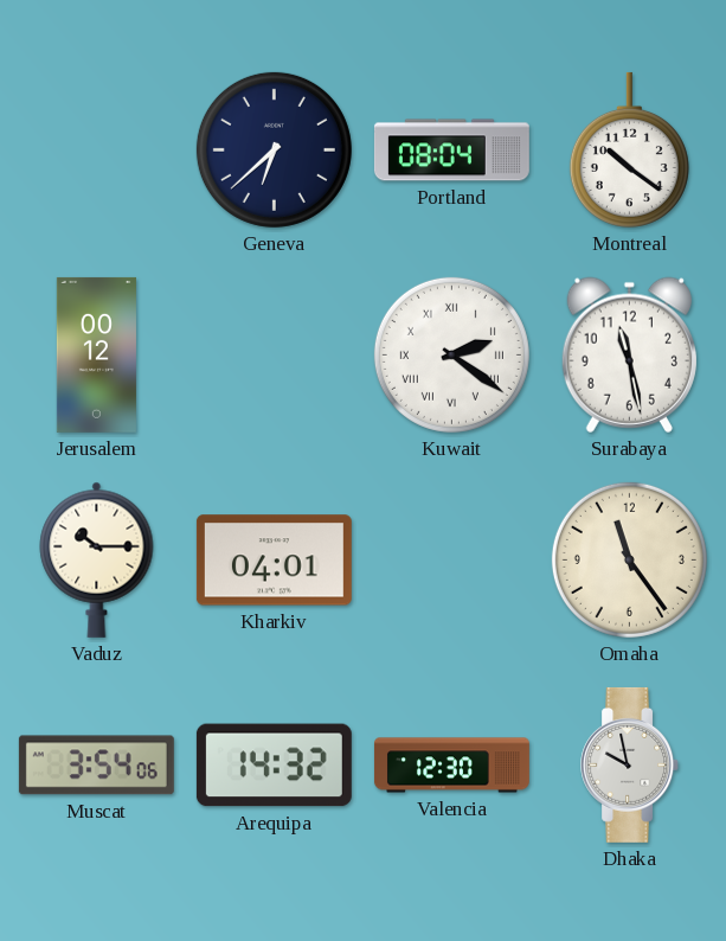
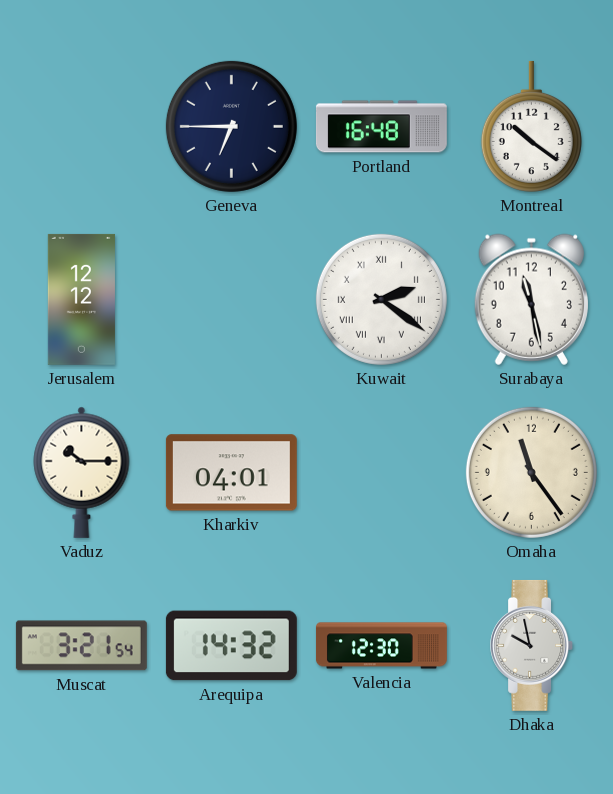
Geneva: 6:38 -> 6:45
Portland: 08:04 -> 16:48
Jerusalem: 00:12 -> 12:12
Muscat: 3:54 -> 3:21
